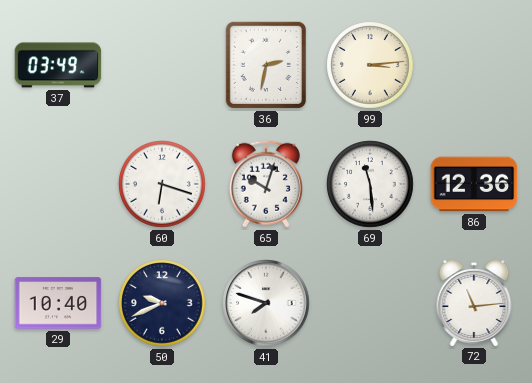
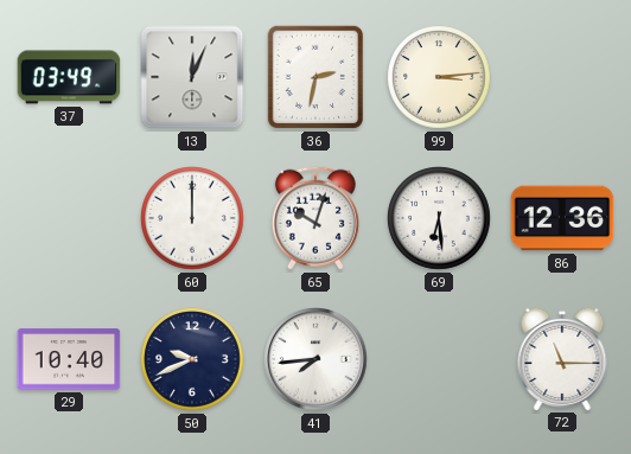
13: none -> 12:04
60: 6:18 -> 12:00
69: 11:29 -> 6:29
41: 7:48 -> 7:44
72: 11:14 -> 11:15
